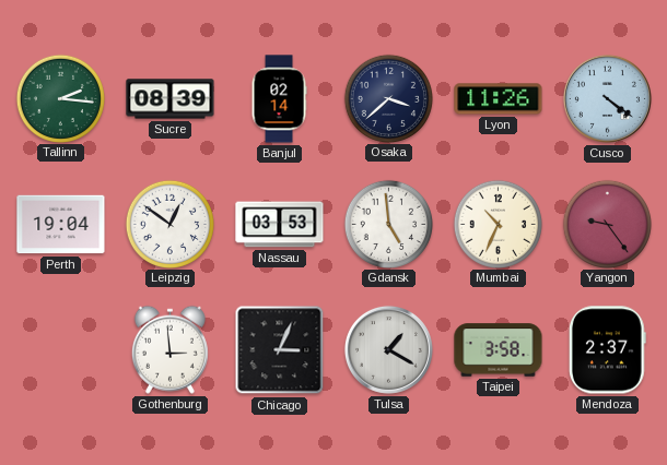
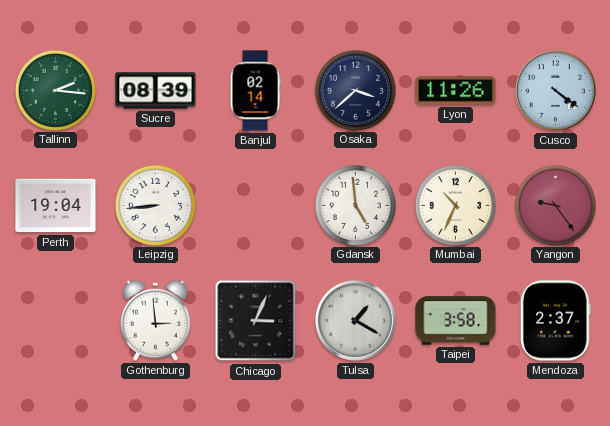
Leipzig: 12:51 -> 8:44
Nassau: 03:53 -> none
